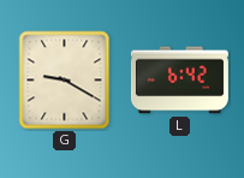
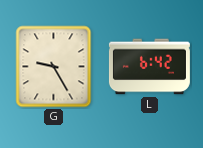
G: 9:20 -> 9:25
